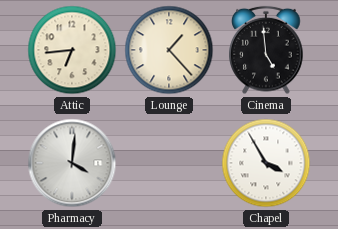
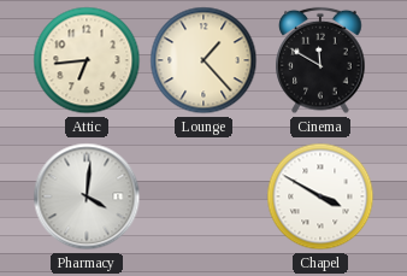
Cinema: 4:59 -> 11:50
Chapel: 3:55 -> 3:50
